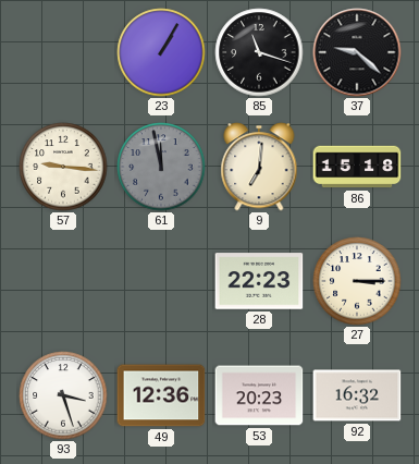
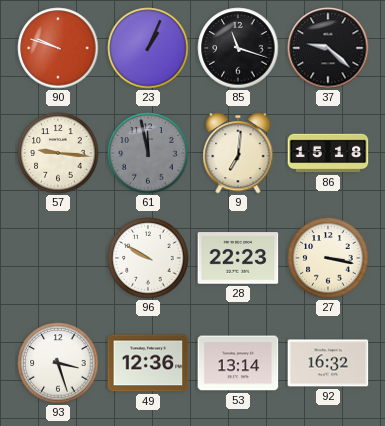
90: none -> 9:48
23: 1:05 -> 1:04
96: none -> 9:50
27: 3:15 -> 3:17
53: 20:23 -> 13:14
